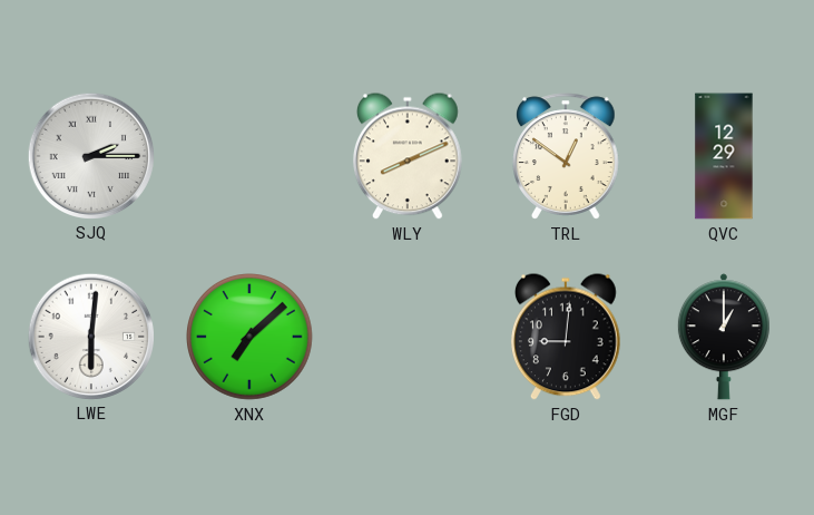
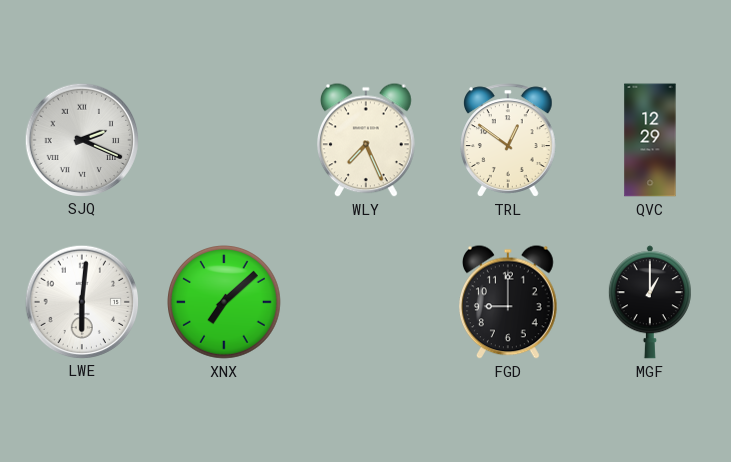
SJQ: 2:15 -> 2:19
WLY: 8:11 -> 7:26
FGD: 9:01 -> 9:00
